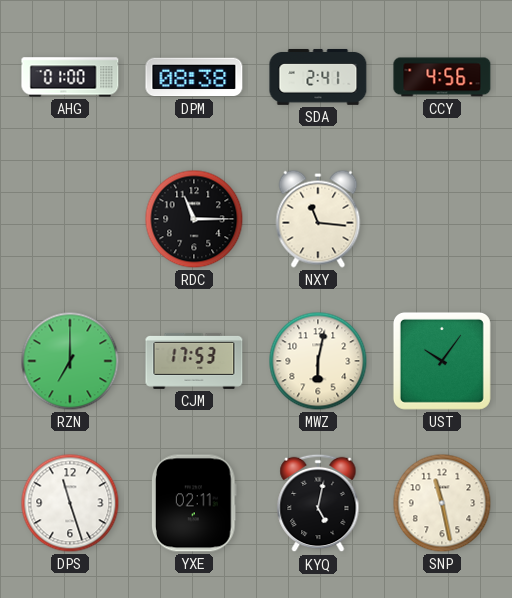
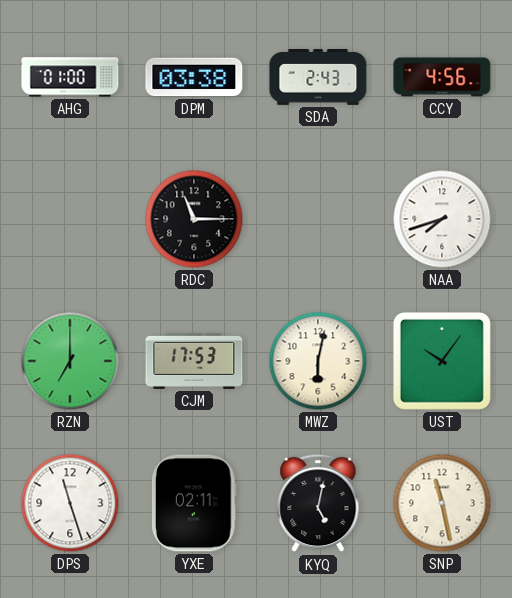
DPM: 08:38 -> 03:38
SDA: 2:41 -> 2:43
NXY: 11:16 -> none
NAA: none -> 7:42
